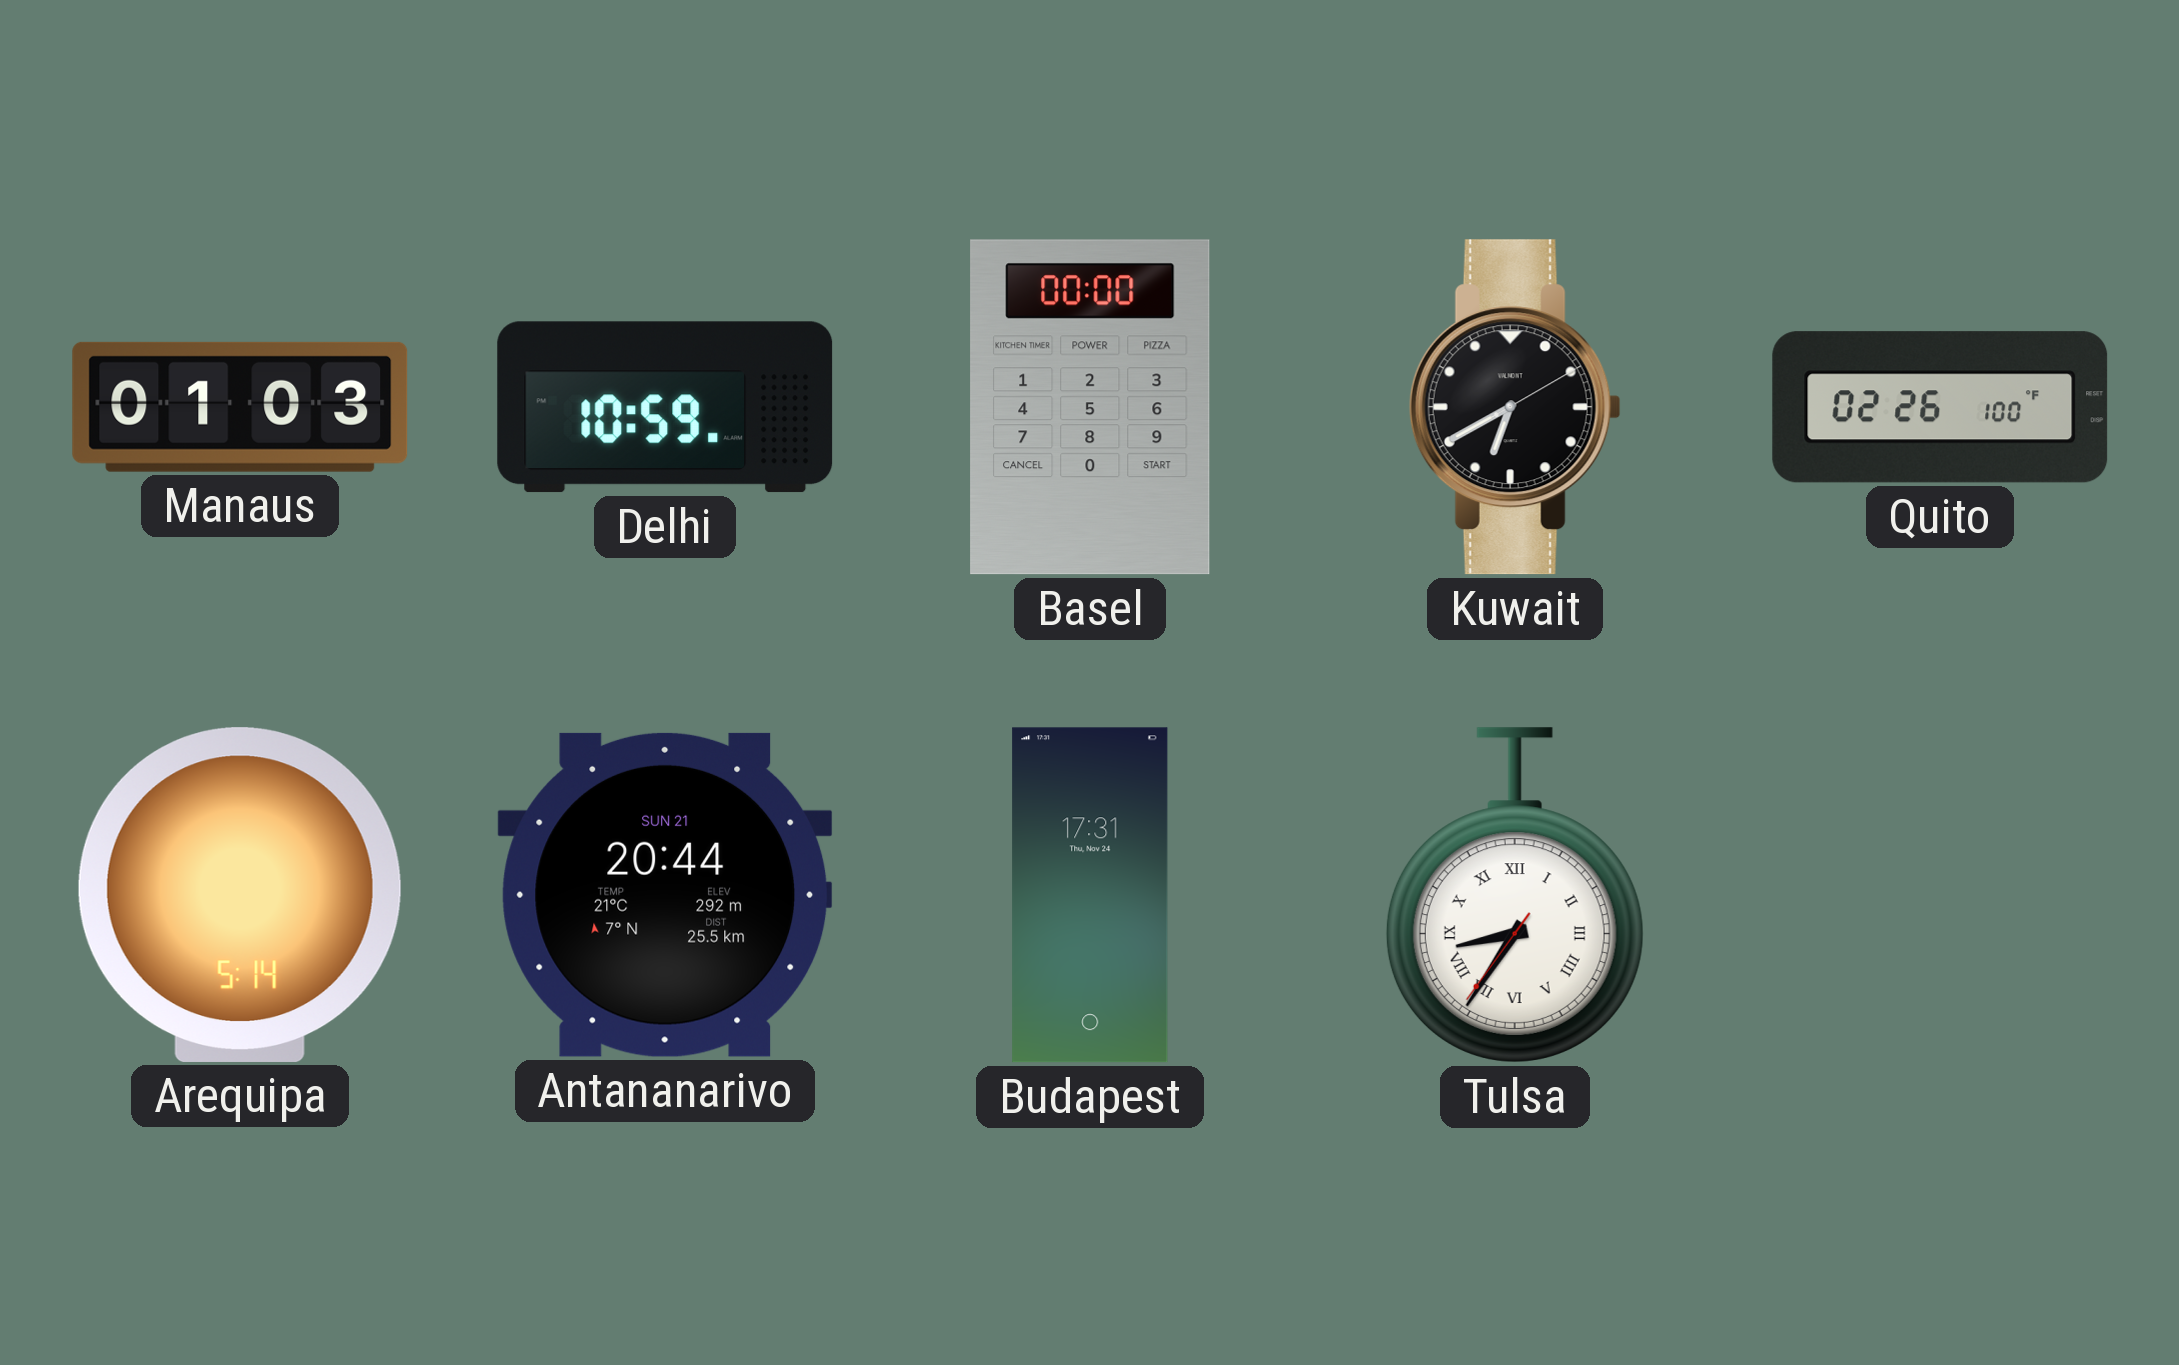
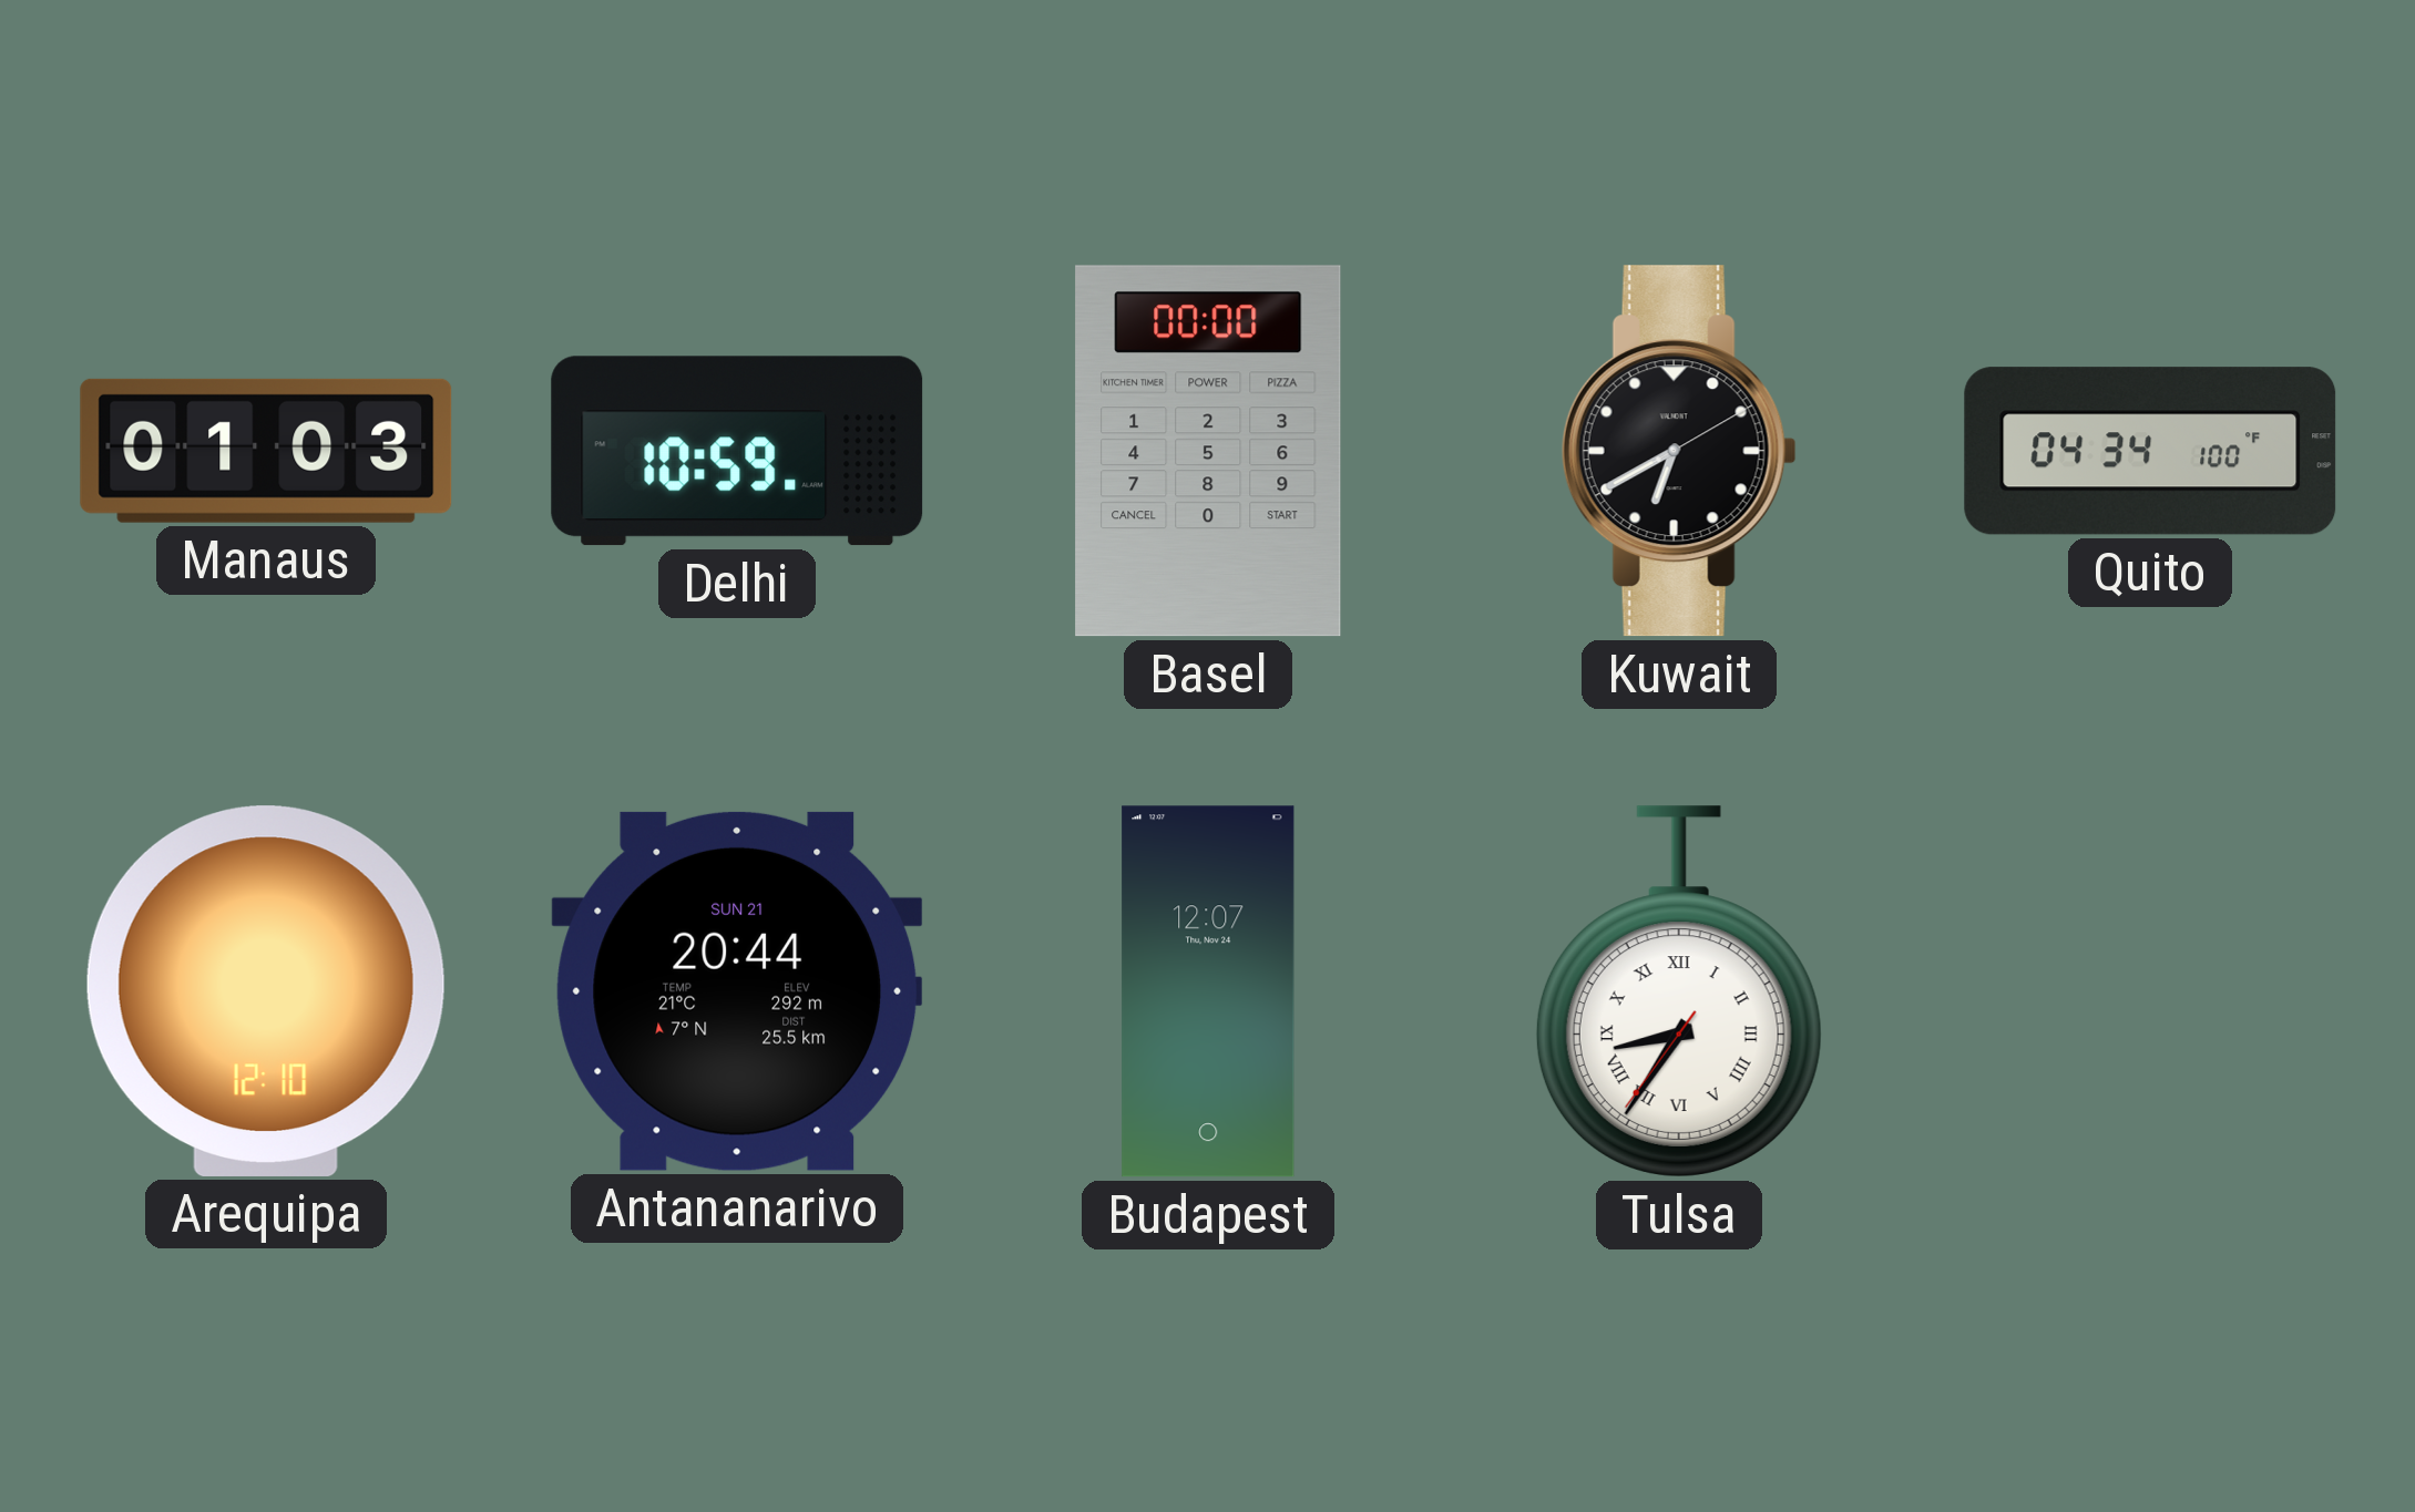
Quito: 02:26 -> 04:34
Arequipa: 5:14 -> 12:10
Budapest: 17:31 -> 12:07
